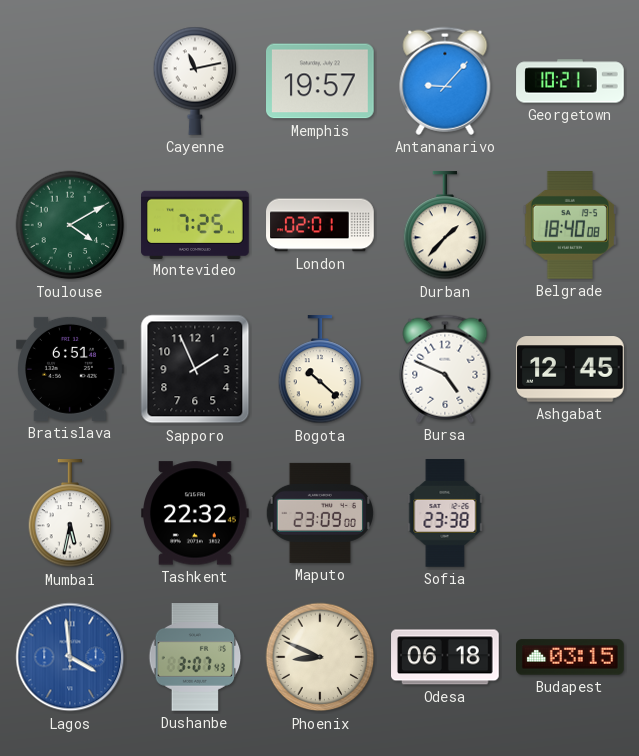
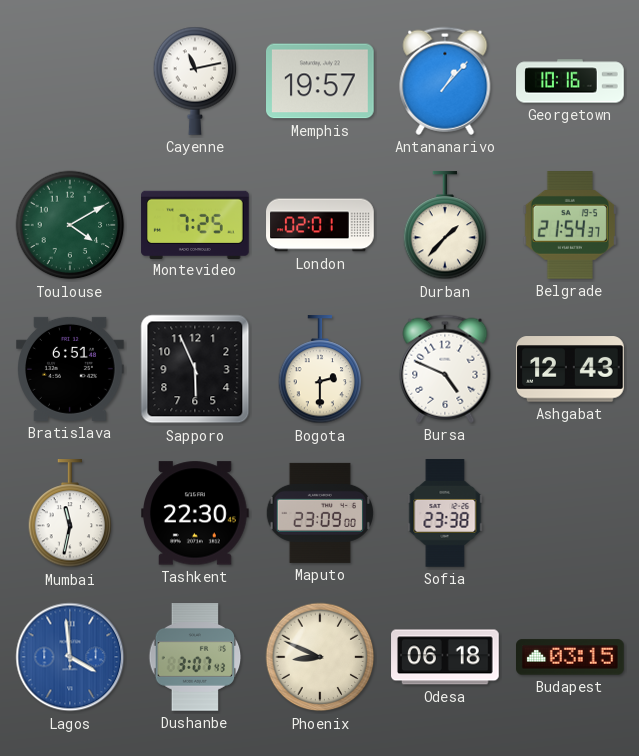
Antananarivo: 9:07 -> 1:07
Georgetown: 10:21 -> 10:16
Belgrade: 18:40 -> 21:54
Sapporo: 1:56 -> 5:56
Bogota: 10:22 -> 2:30
Ashgabat: 12:45 -> 12:43
Mumbai: 5:32 -> 11:32
Tashkent: 22:32 -> 22:30
